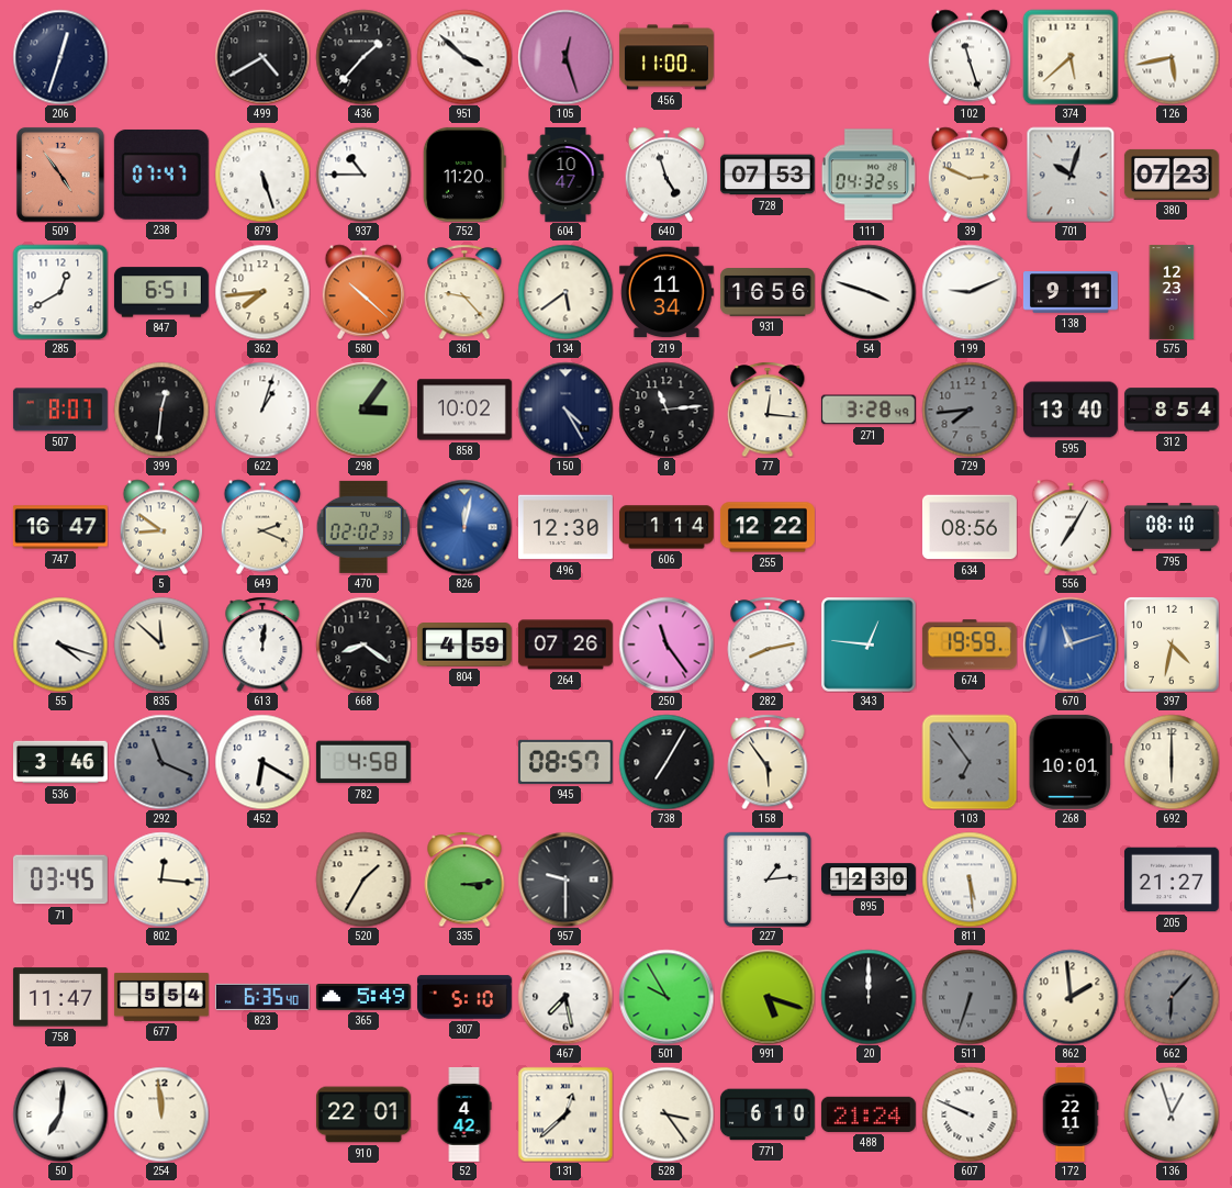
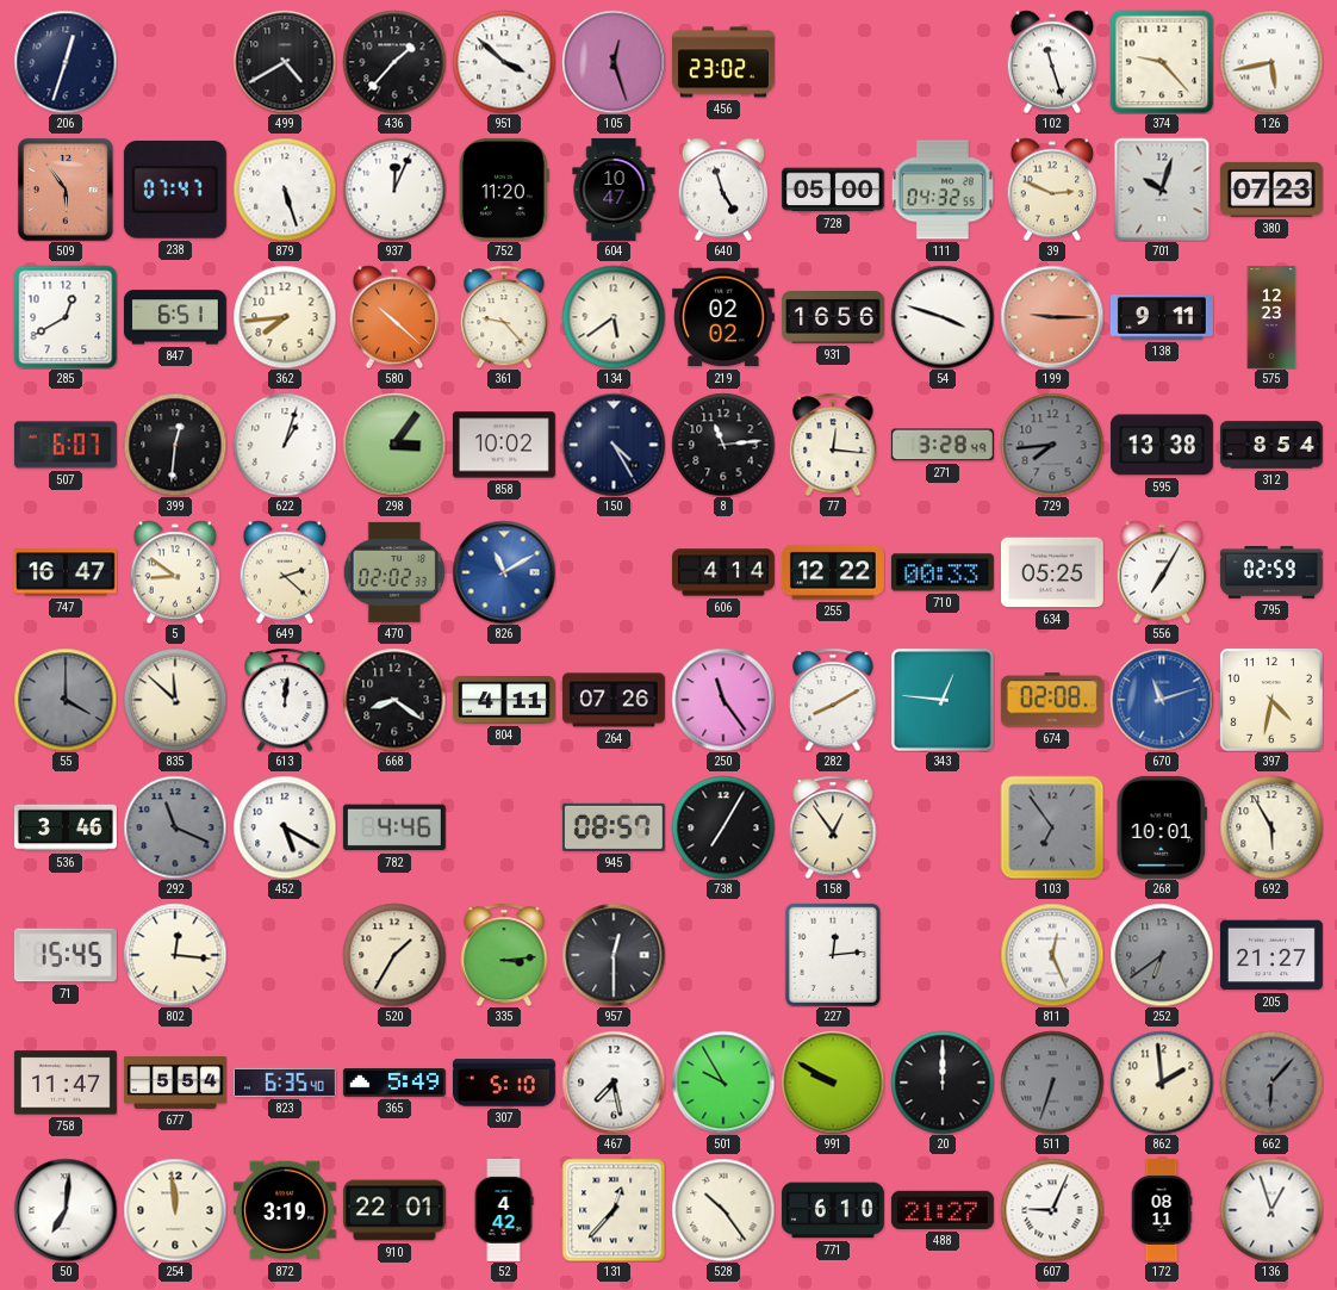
456: 11:00 -> 23:02
374: 5:38 -> 9:23
509: 4:54 -> 5:54
937: 10:45 -> 12:04
728: 07:53 -> 05:00
219: 11:34 -> 02:02
199: 9:11 -> 9:15
199 dial: white -> salmon
507: 8:07 -> 6:07
595: 13:40 -> 13:38
649: 2:19 -> 2:22
826: 12:02 -> 11:10
496: 12:30 -> none
606: 1:14 -> 4:14
710: none -> 00:33
634: 08:56 -> 05:25
795: 08:10 -> 02:59
55: 4:18 -> 4:00
55 dial: white -> grey
804: 4:59 -> 4:11
282: 8:13 -> 8:10
674: 19:59 -> 02:08
452: 6:20 -> 5:20
782: 4:58 -> 4:46
158: 5:54 -> 12:54
692: 6:00 -> 5:55
71: 03:45 -> 15:45
957: 9:30 -> 12:30
227: 1:14 -> 12:14
895: 12:30 -> none
811: 5:29 -> 12:26
252: none -> 6:39
991: 5:18 -> 9:50
872: none -> 3:19
131: 12:38 -> 12:37
528: 3:24 -> 10:24
488: 21:24 -> 21:27
607: 9:49 -> 9:04
172: 22:11 -> 08:11
